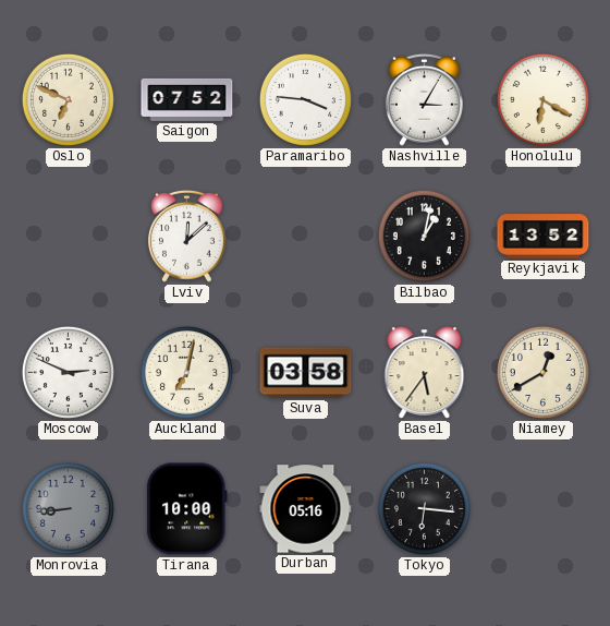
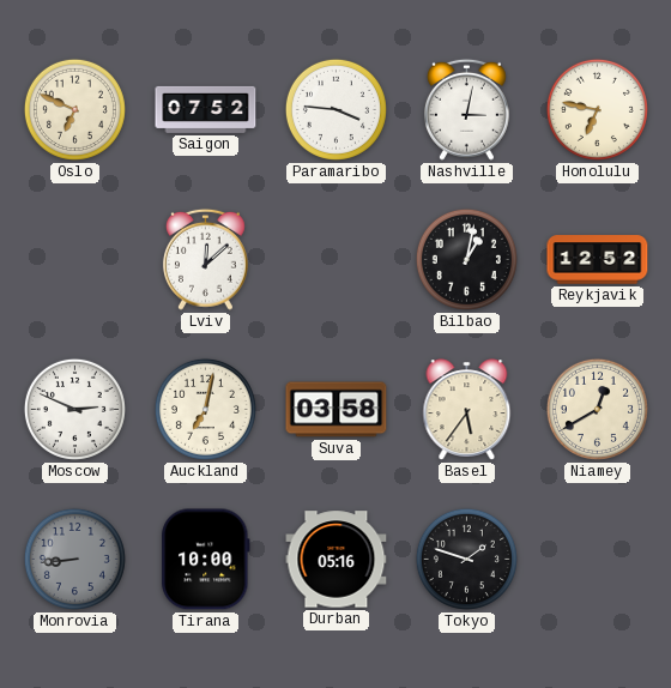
Nashville: 3:05 -> 3:02
Honolulu: 6:20 -> 6:47
Reykjavik: 13:52 -> 12:52
Tokyo: 6:16 -> 1:48
